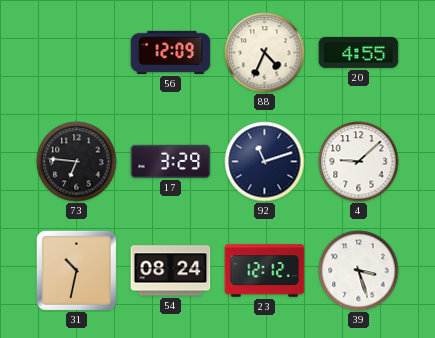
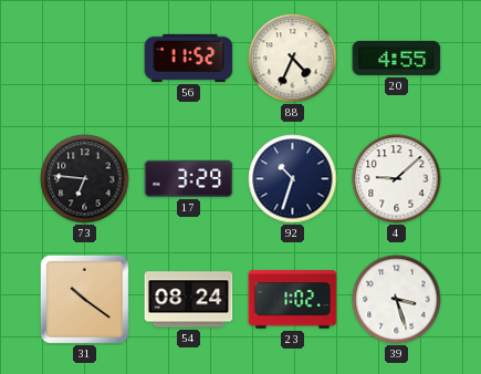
56: 12:09 -> 11:52
92: 11:12 -> 10:33
31: 10:32 -> 10:21
23: 12:12 -> 1:02
